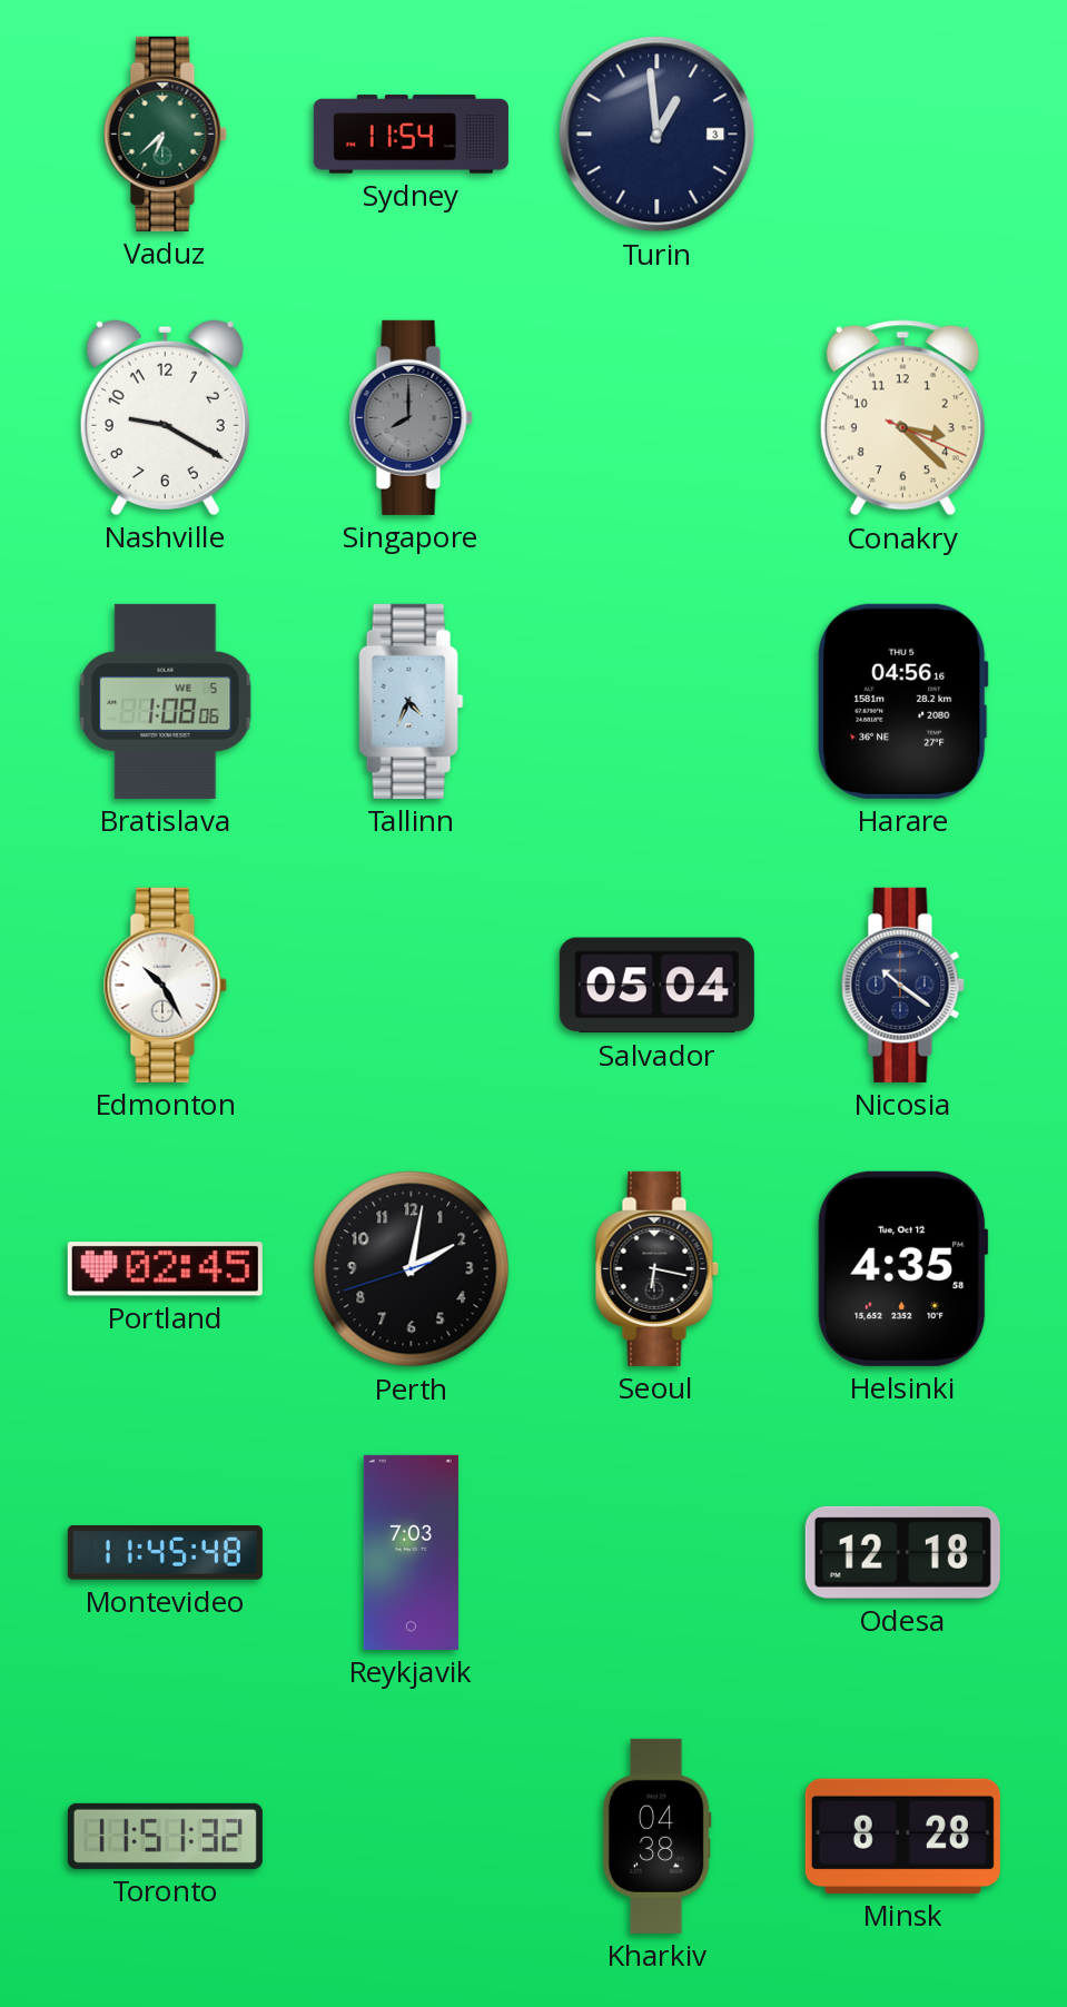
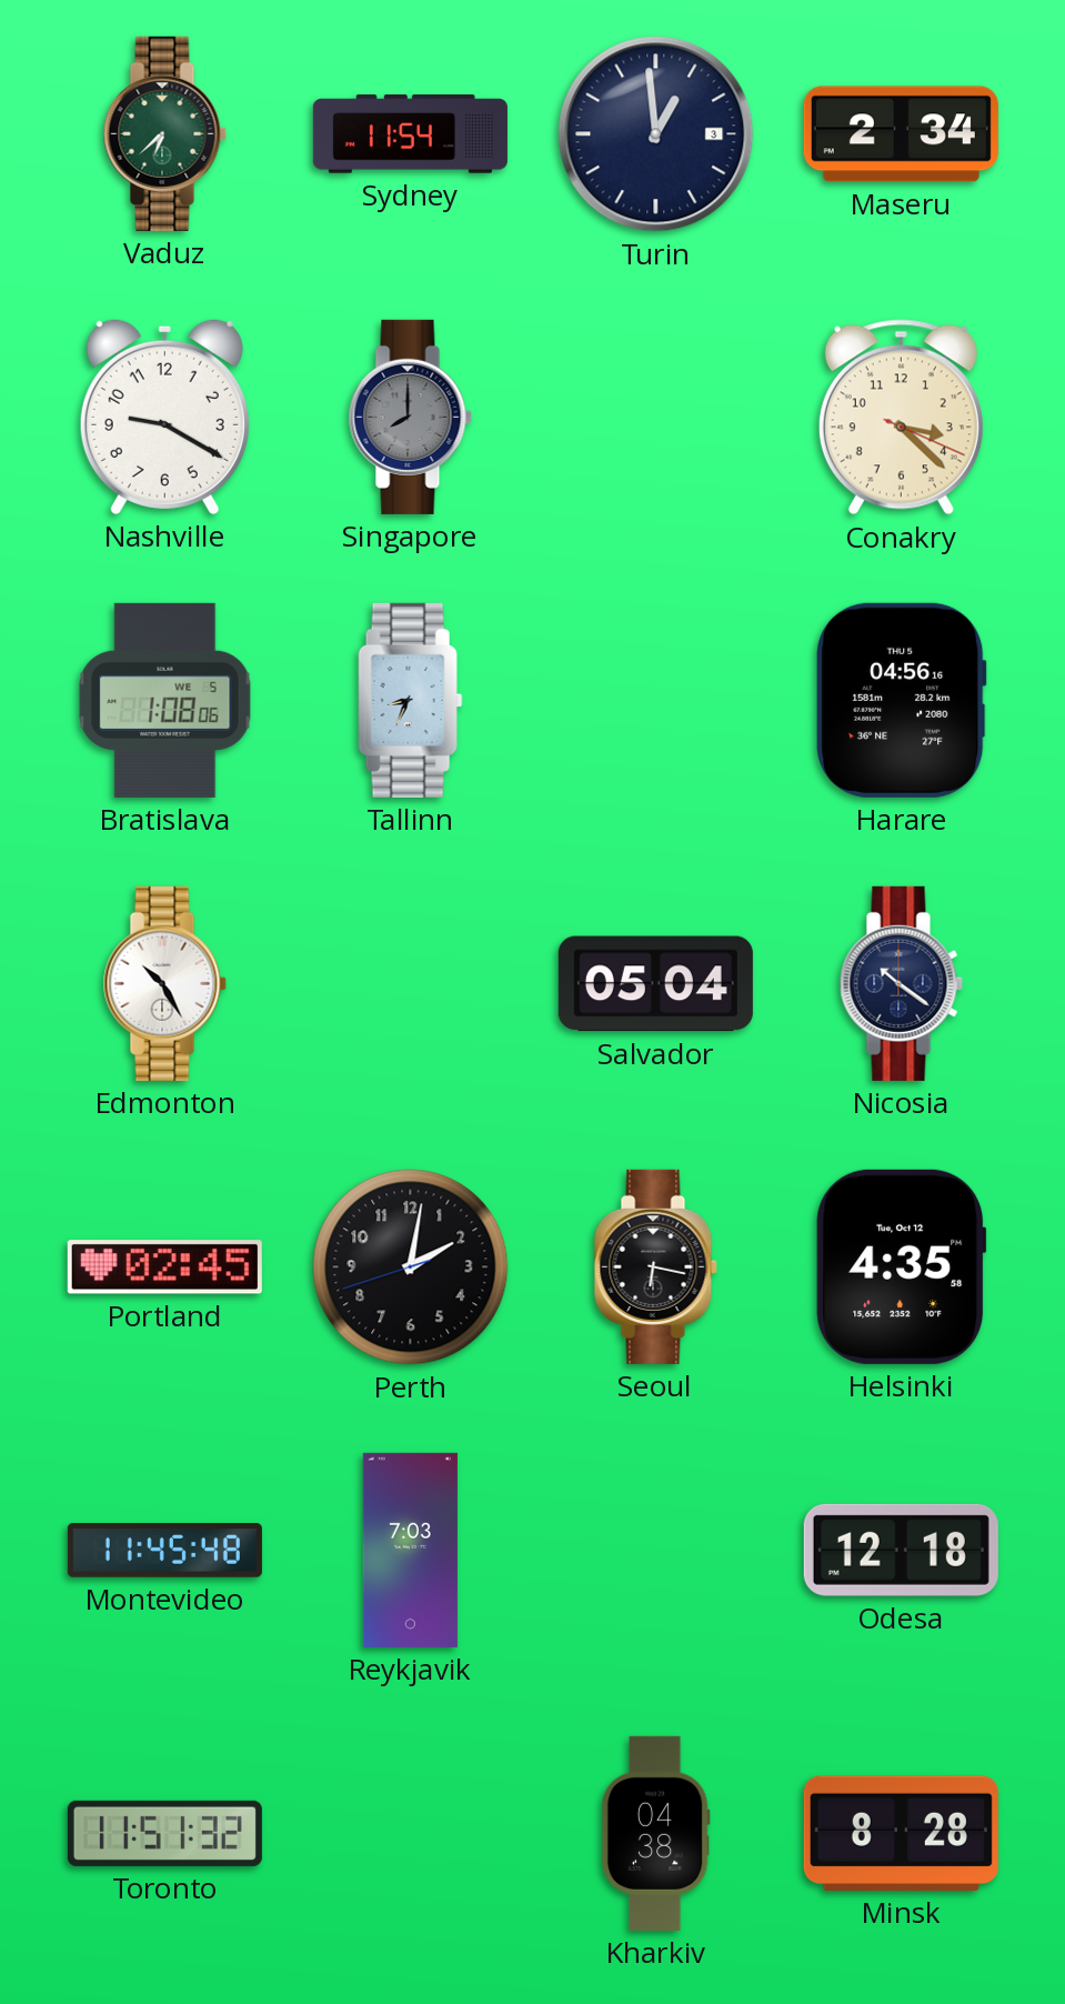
Maseru: none -> 2:34
Tallinn: 4:34 -> 8:34
